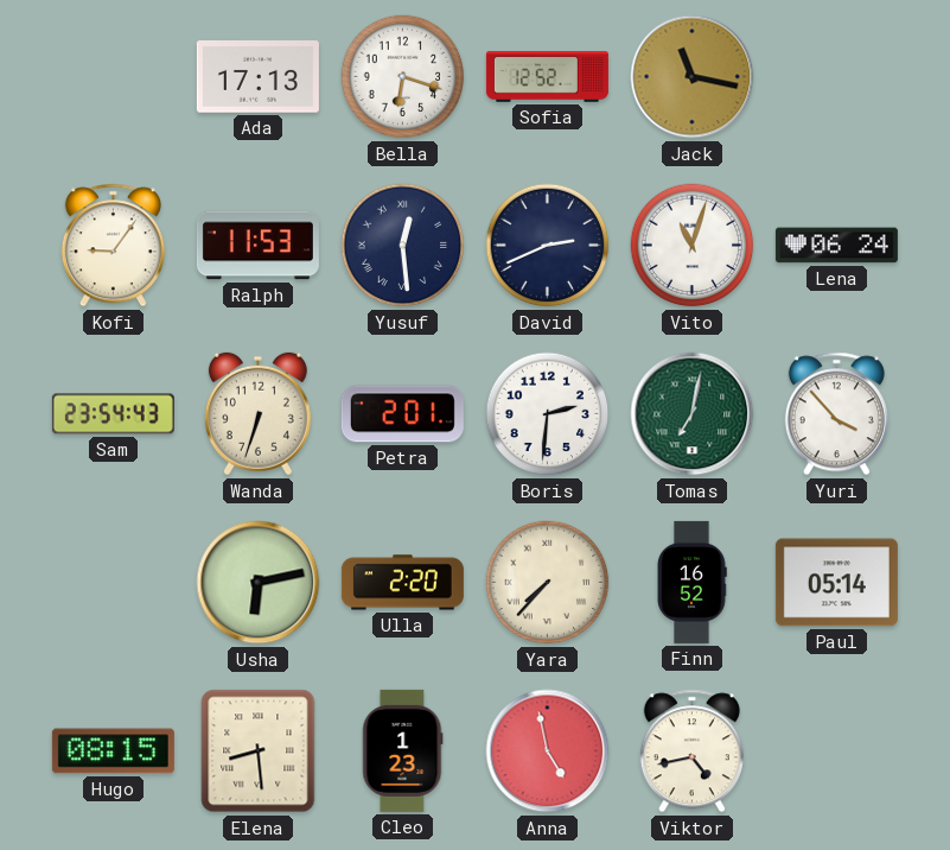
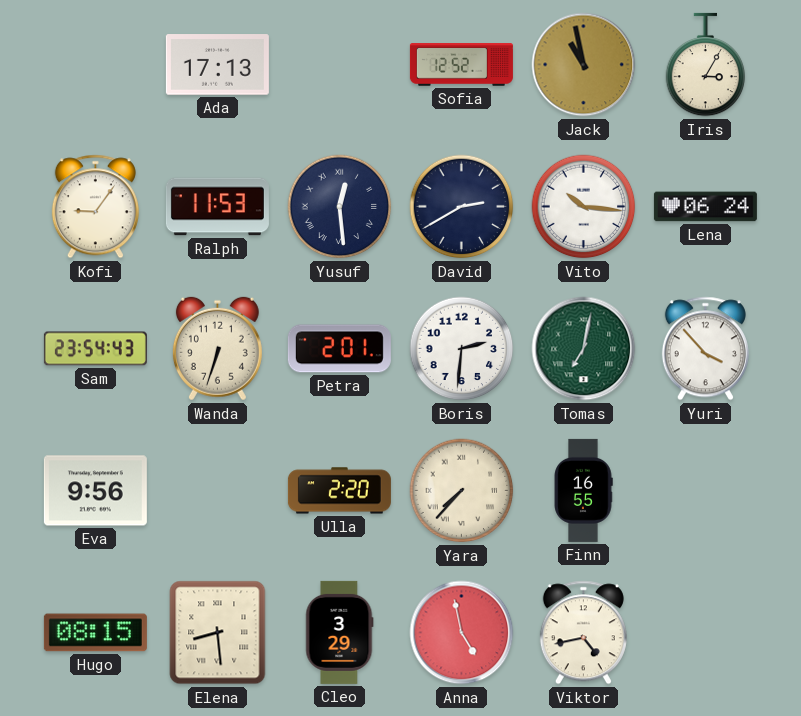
Bella: 6:18 -> none
Jack: 11:17 -> 10:58
Iris: none -> 3:05
David: 2:41 -> 2:40
Vito: 11:03 -> 10:16
Eva: none -> 9:56
Usha: 6:13 -> none
Finn: 16:52 -> 16:55
Paul: 05:14 -> none
Cleo: 1:23 -> 3:29
